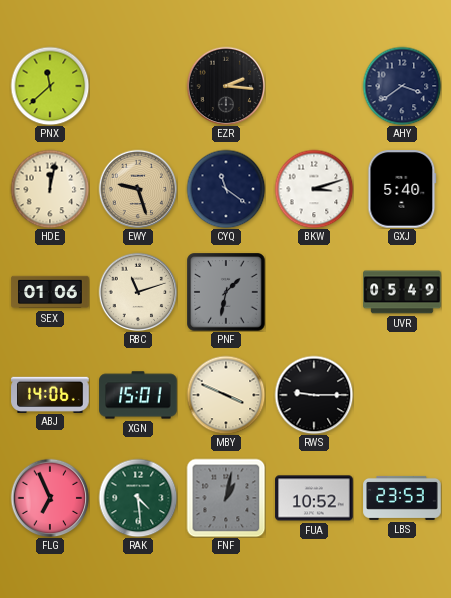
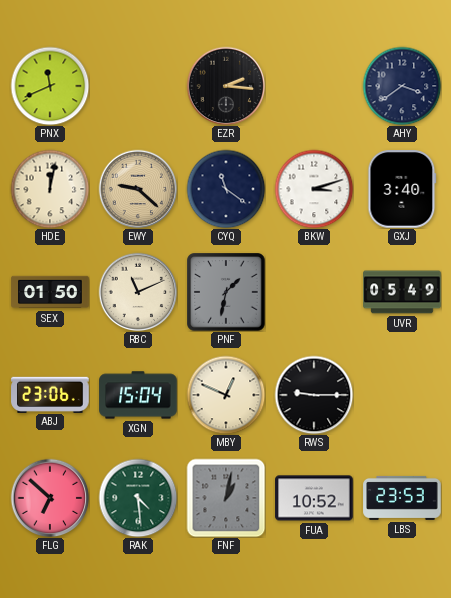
PNX: 11:38 -> 11:41
EWY: 9:27 -> 9:22
GXJ: 5:40 -> 3:40
SEX: 01:06 -> 01:50
RBC: 11:12 -> 11:11
ABJ: 14:06 -> 23:06
XGN: 15:01 -> 15:04
MBY: 3:49 -> 12:49
FLG: 6:56 -> 6:52
